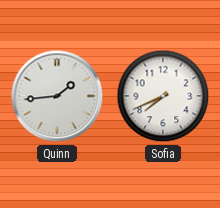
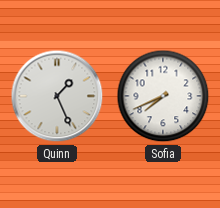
Quinn: 1:44 -> 1:26
